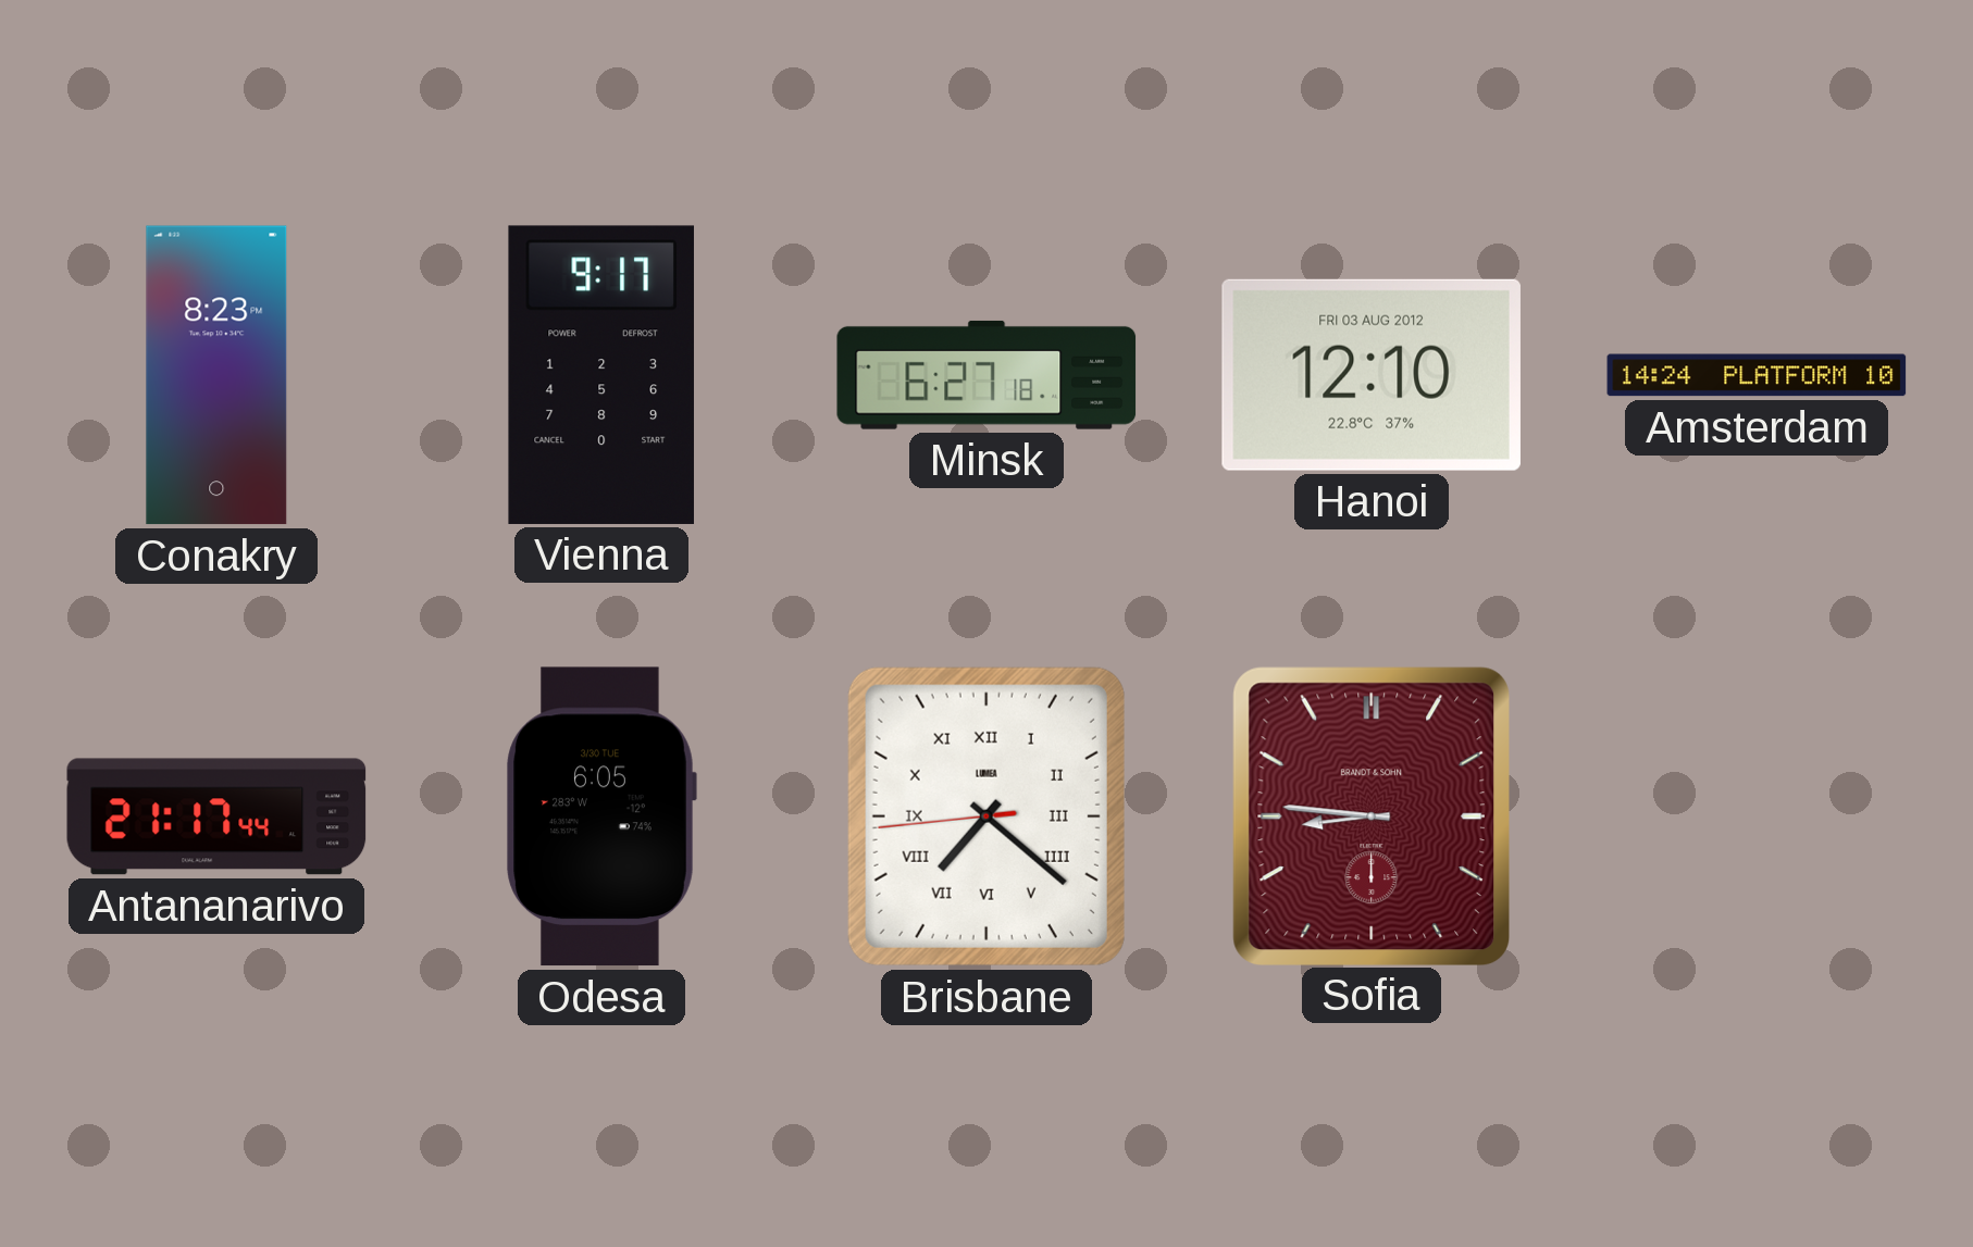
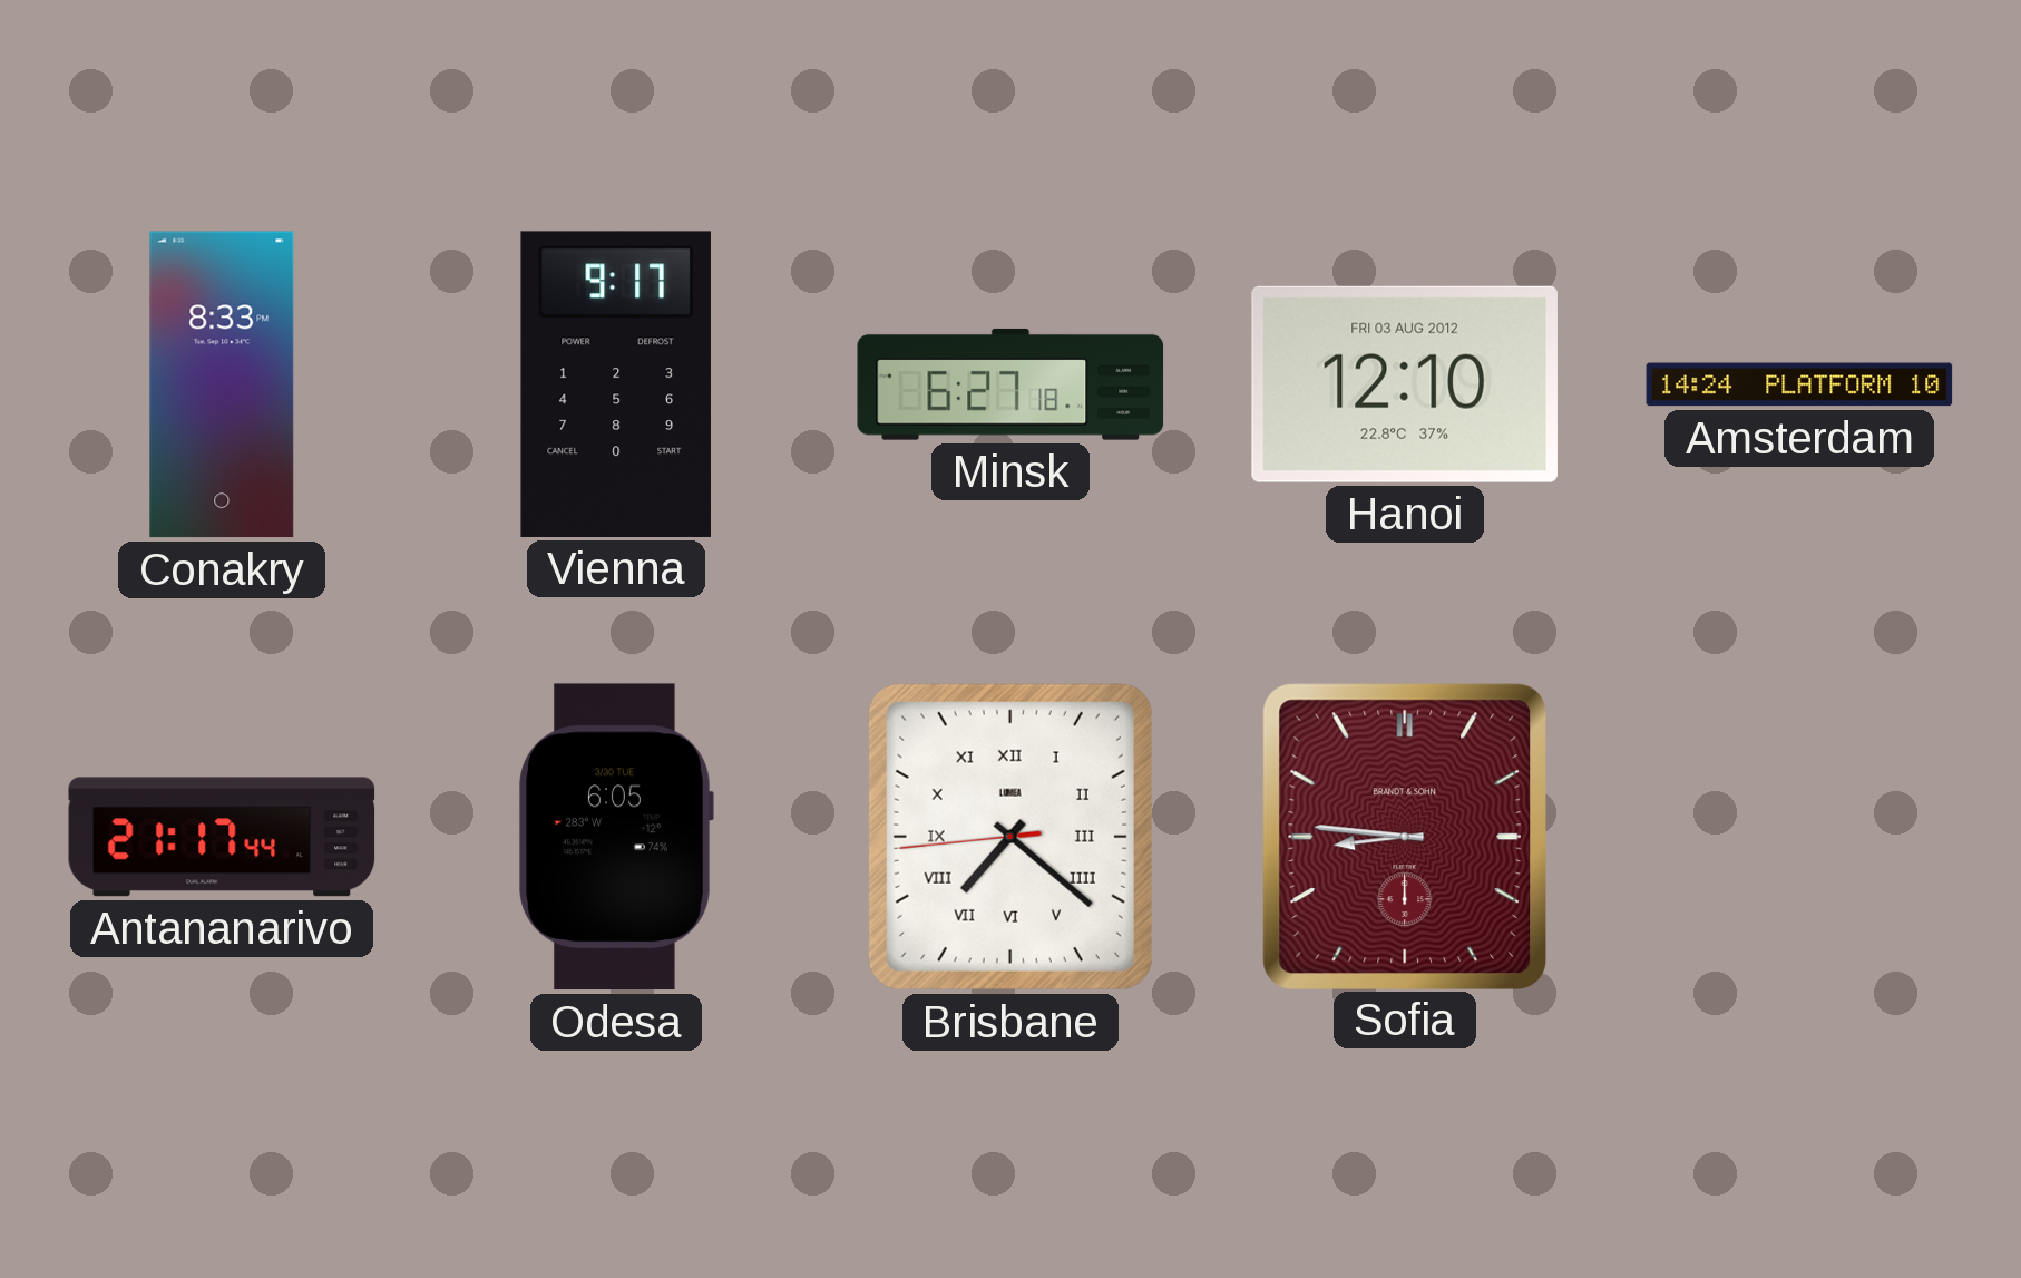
Conakry: 8:23 -> 8:33
